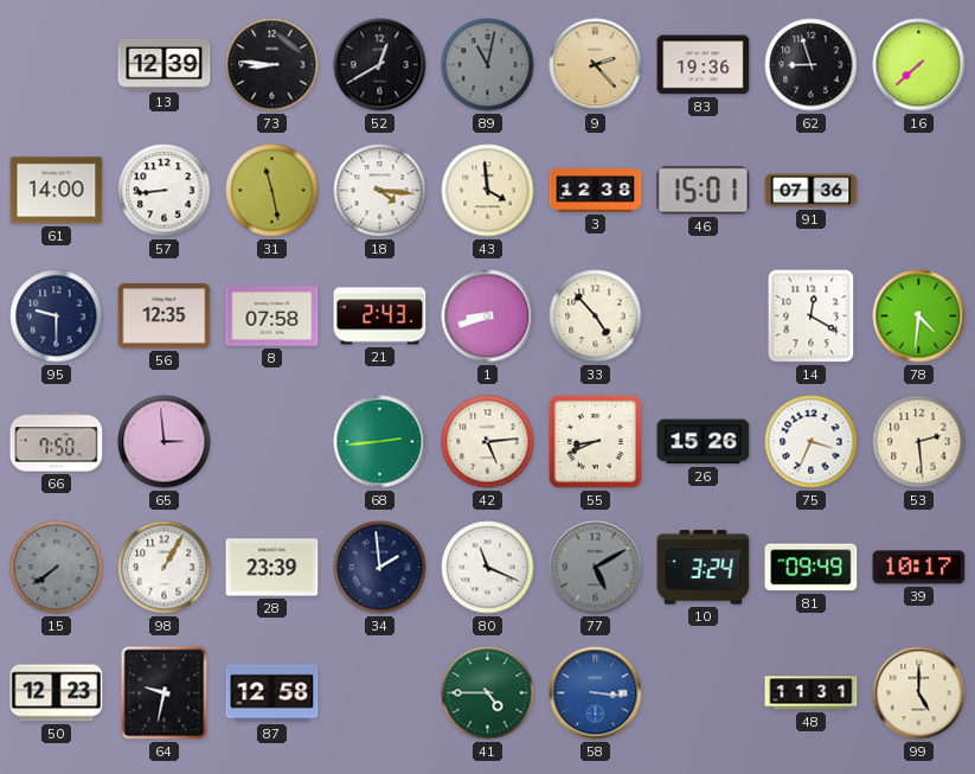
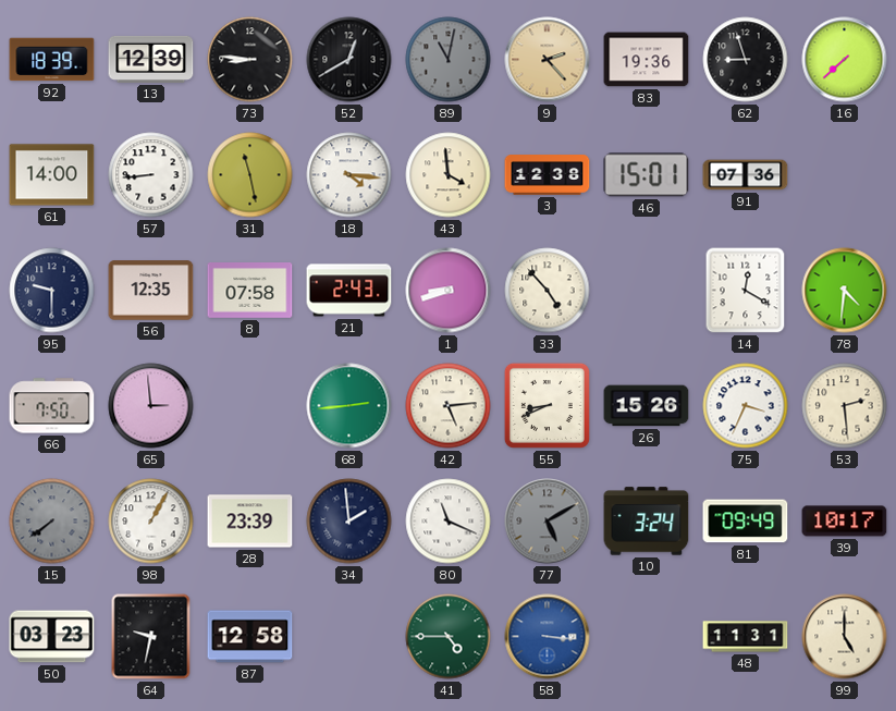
92: none -> 18:39
50: 12:23 -> 03:23
